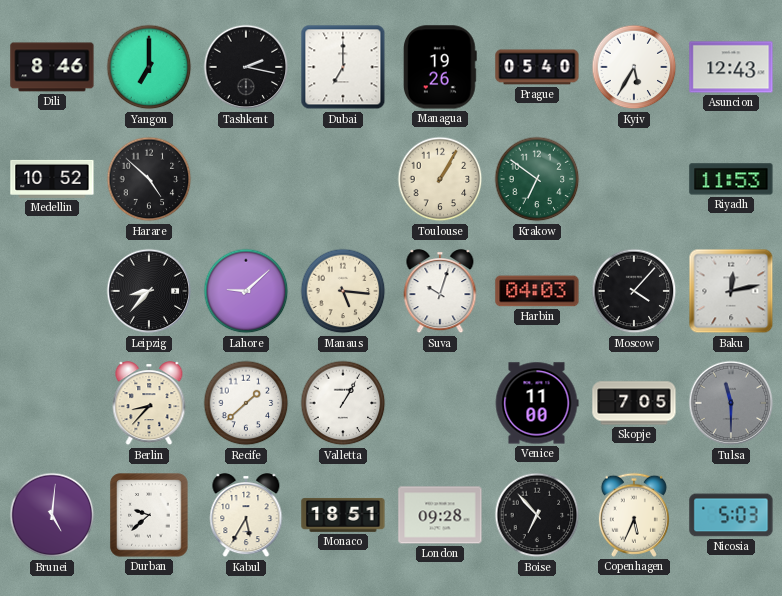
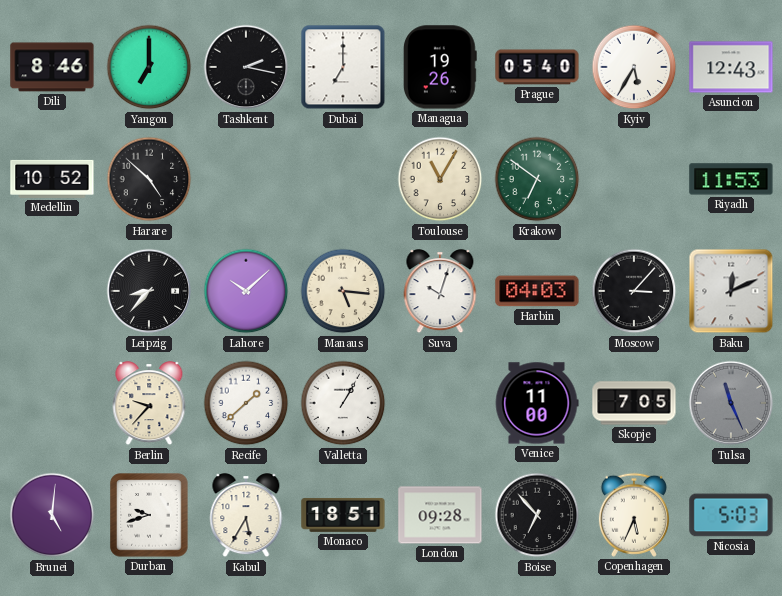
Toulouse: 1:05 -> 11:05
Lahore: 9:08 -> 10:08
Moscow: 4:07 -> 3:07
Baku: 12:13 -> 12:11
Berlin: 8:37 -> 9:37
Tulsa: 11:30 -> 11:26
Durban: 9:38 -> 9:42
